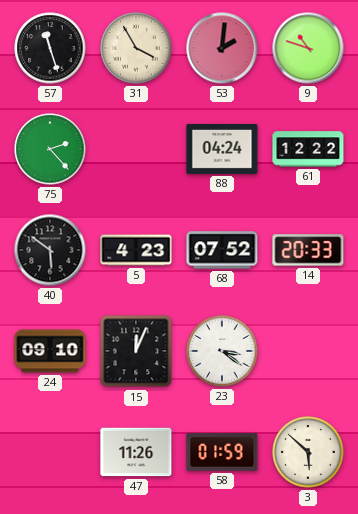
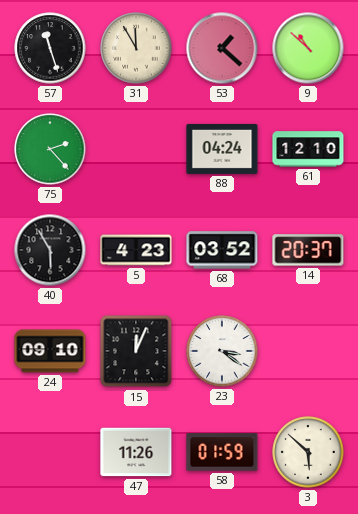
31: 3:55 -> 11:55
53: 2:01 -> 1:22
9: 10:48 -> 10:52
61: 12:22 -> 12:10
40: 5:51 -> 5:55
68: 07:52 -> 03:52
14: 20:33 -> 20:37
